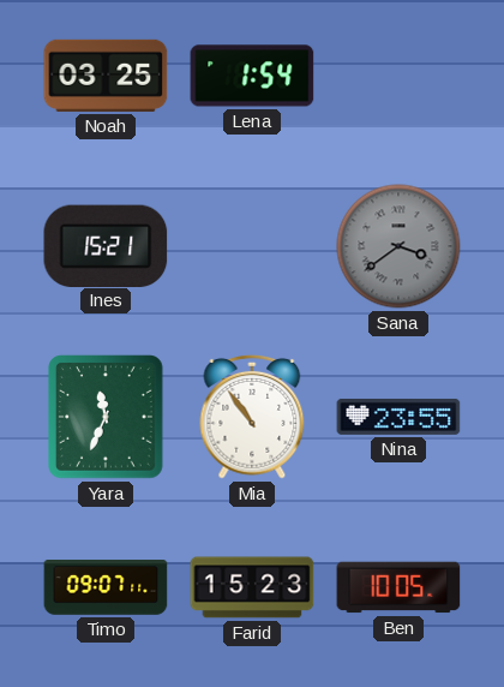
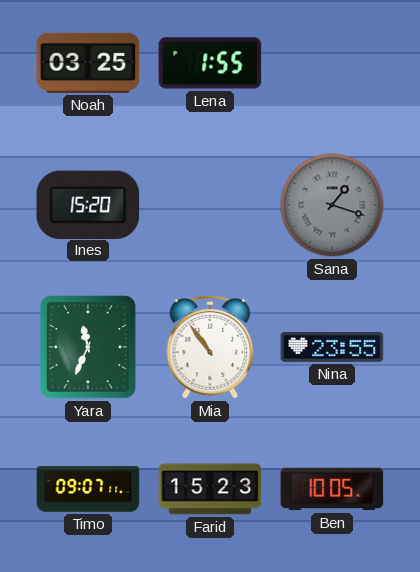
Lena: 1:54 -> 1:55
Ines: 15:21 -> 15:20
Sana: 3:39 -> 1:18
